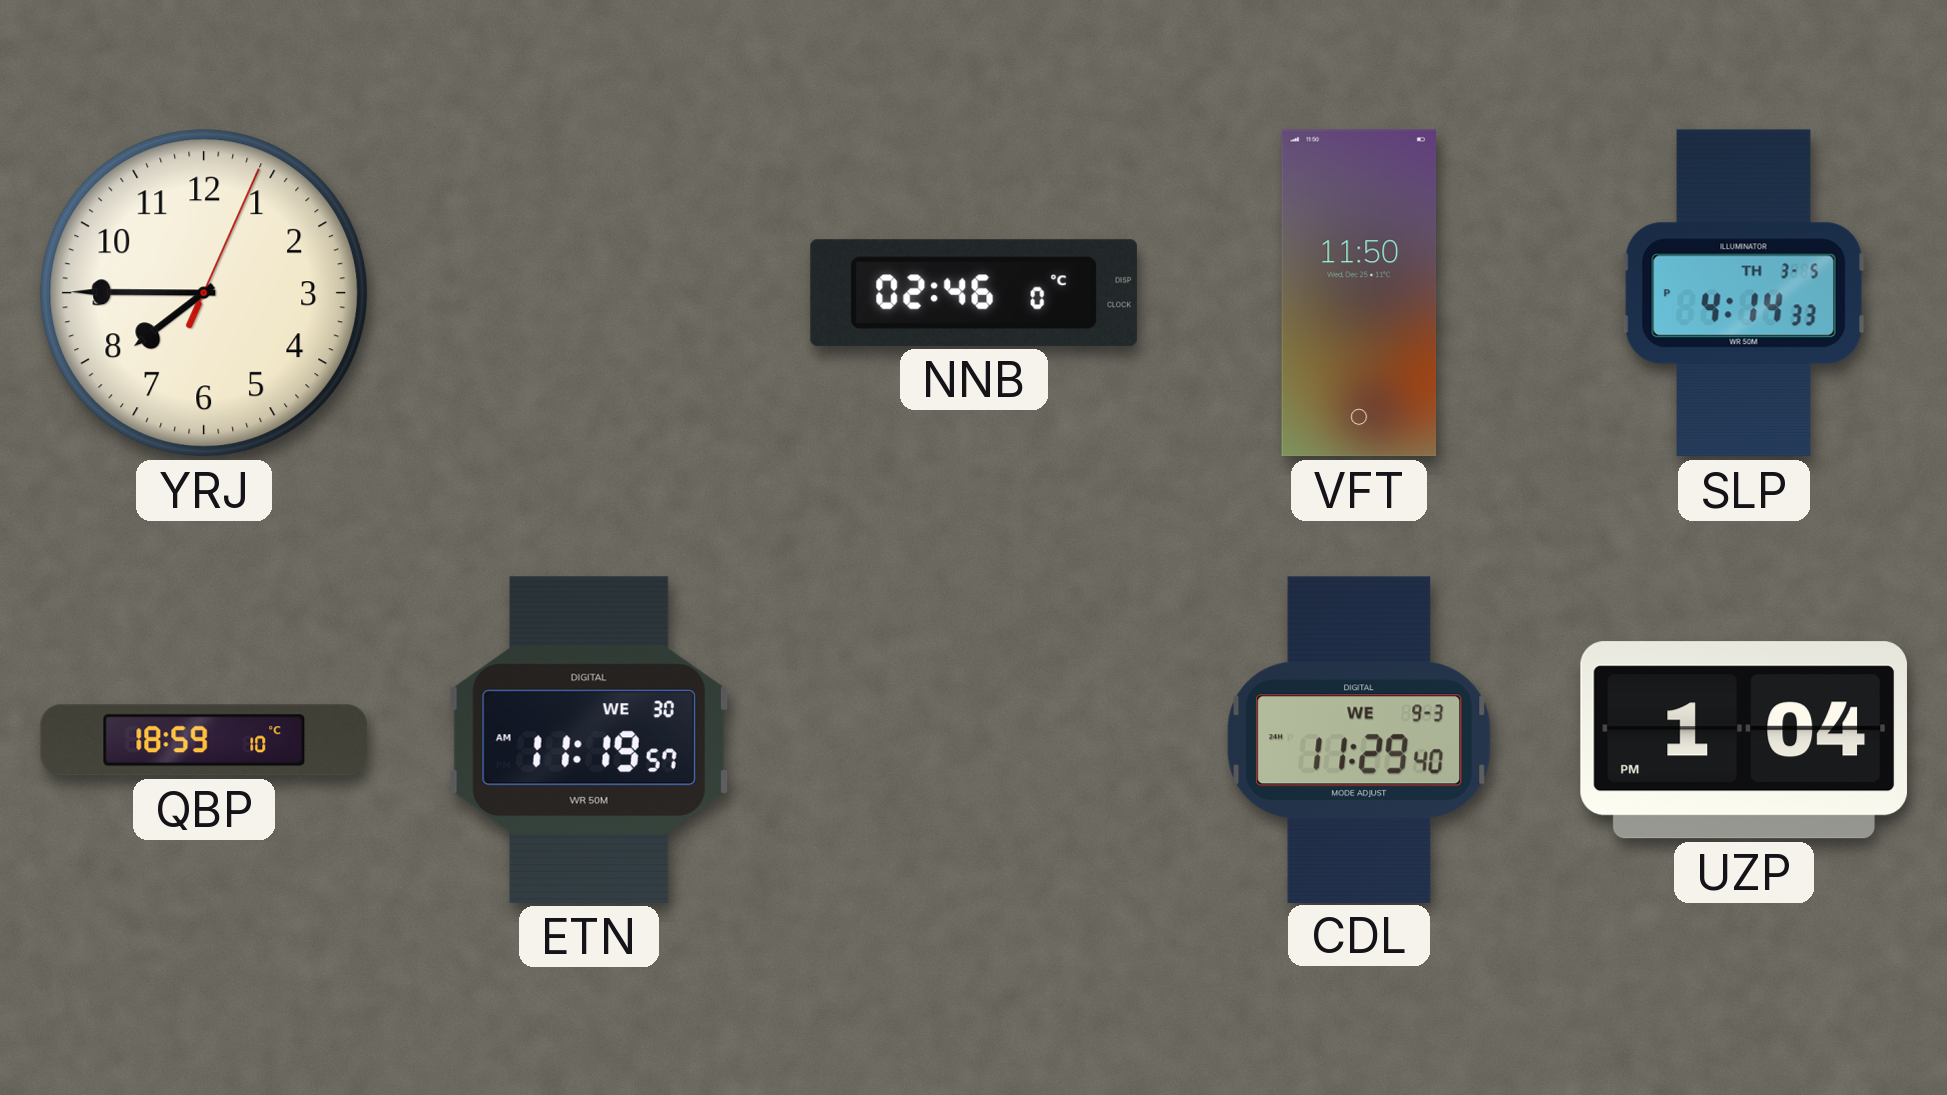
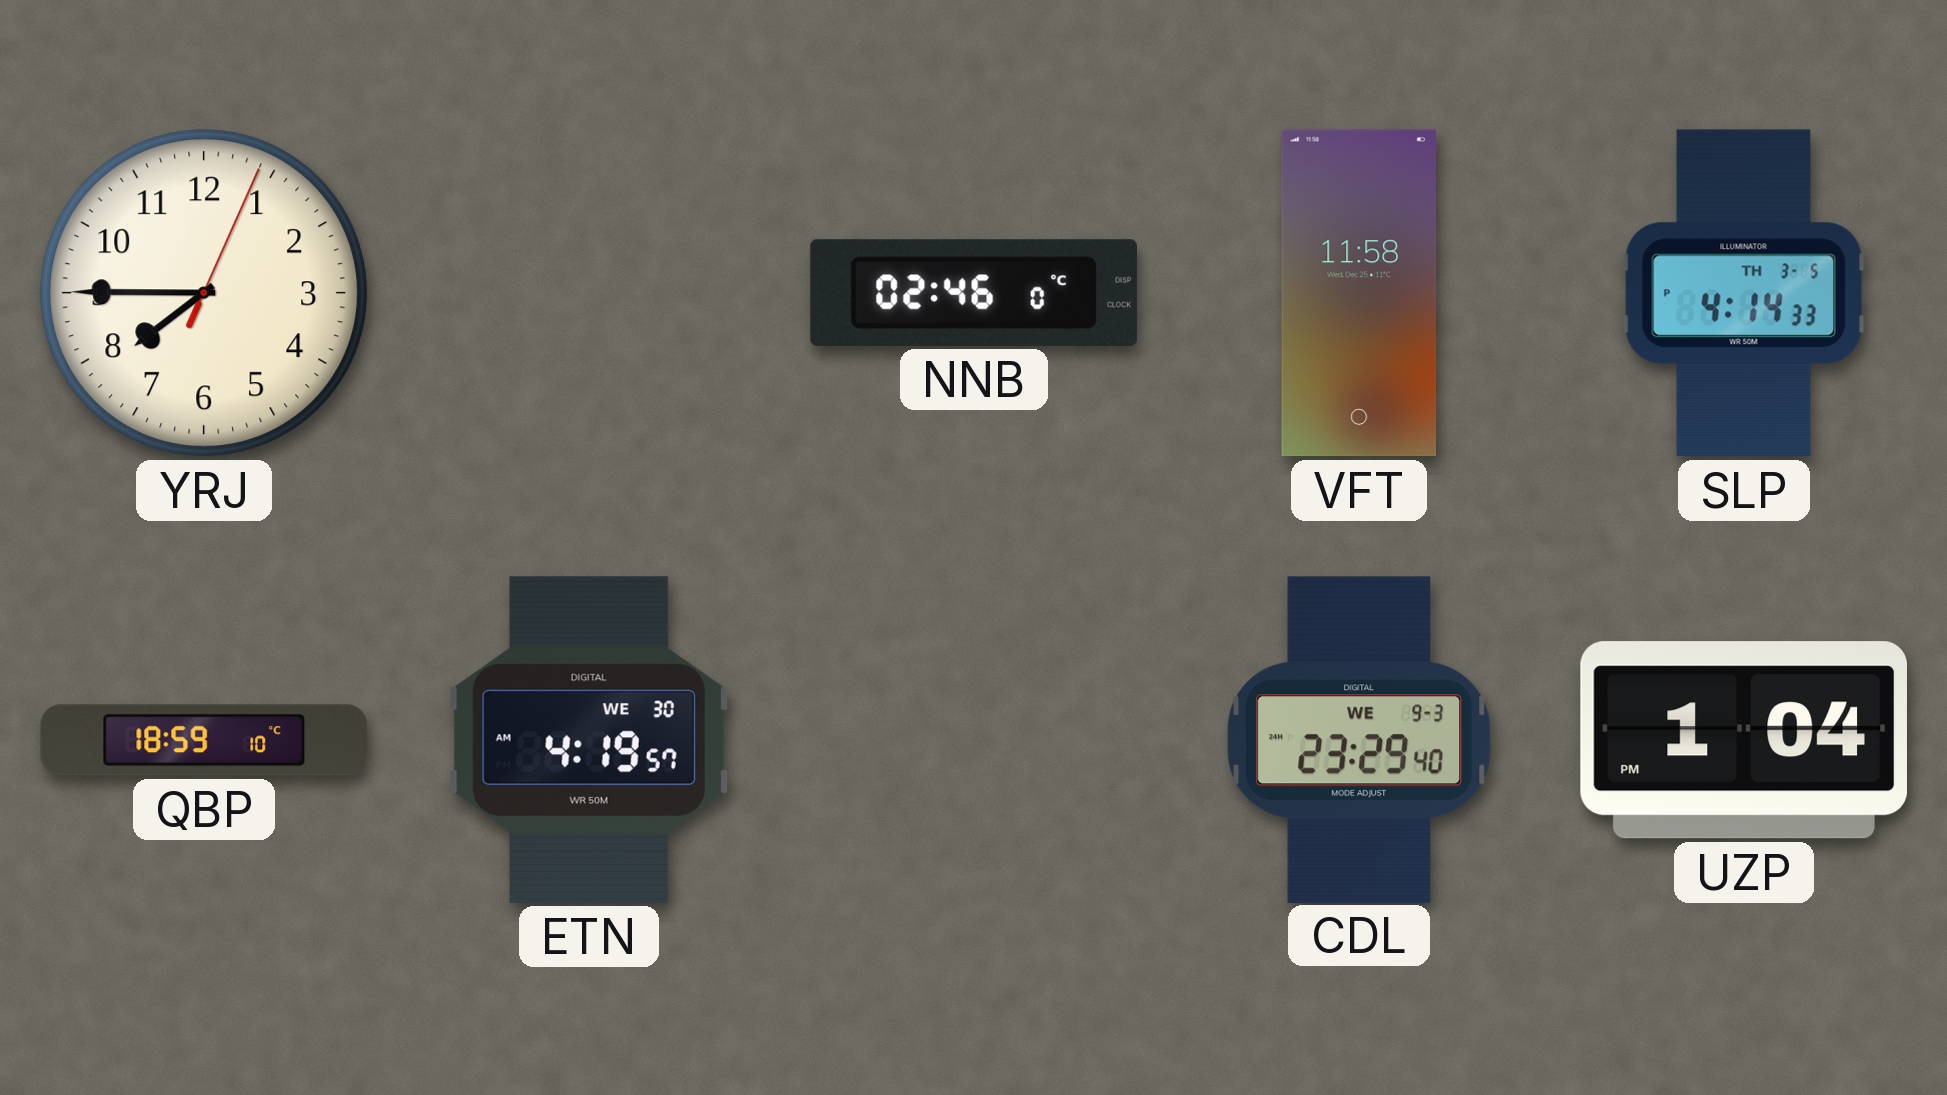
VFT: 11:50 -> 11:58
ETN: 11:19 -> 4:19
CDL: 11:29 -> 23:29
